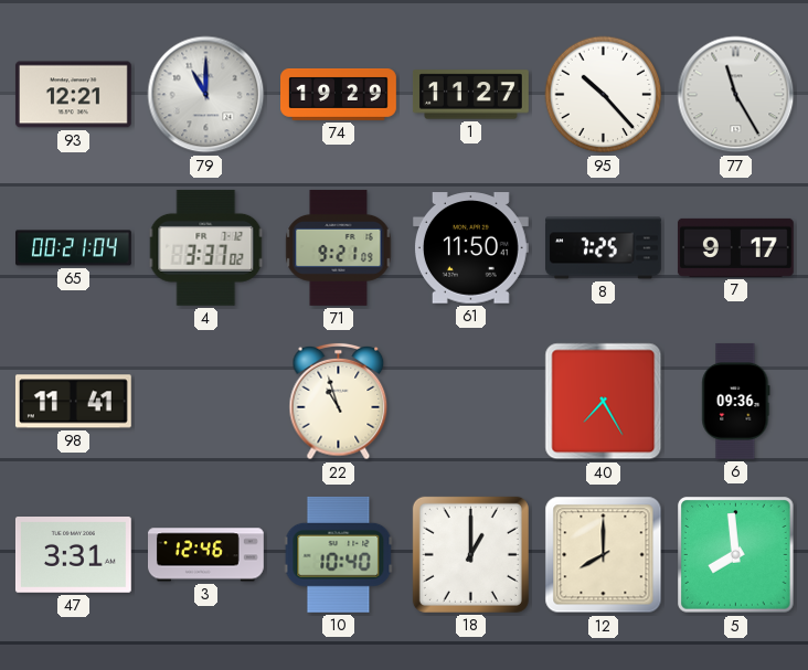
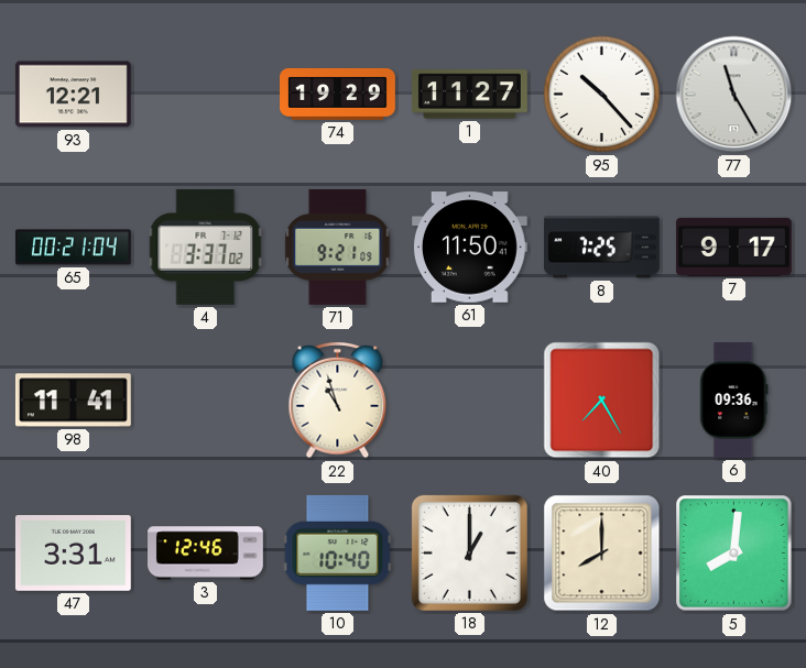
79: 11:00 -> none
5: 7:59 -> 8:01
